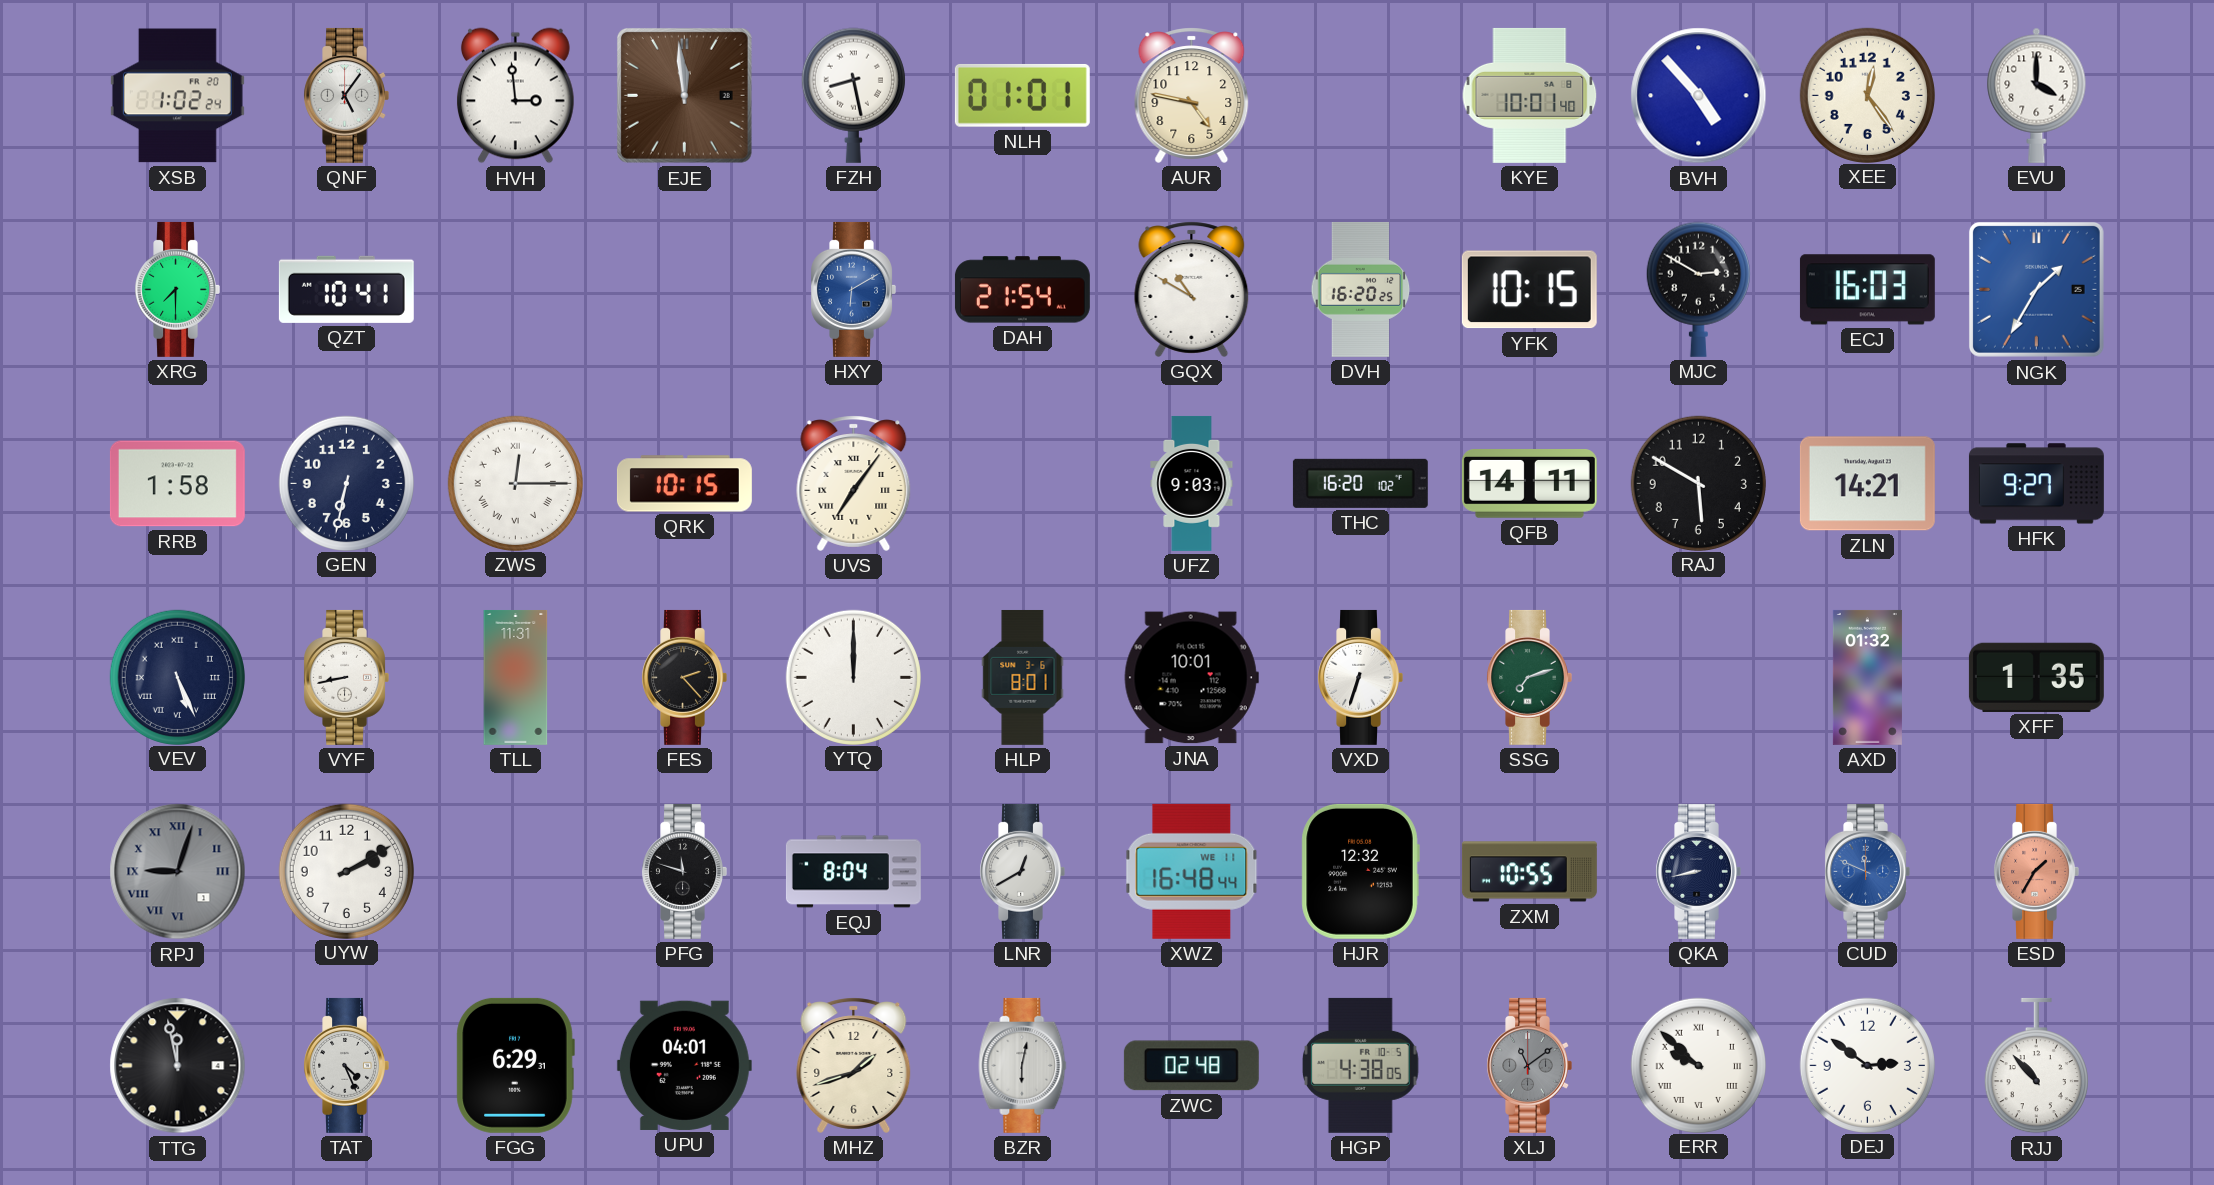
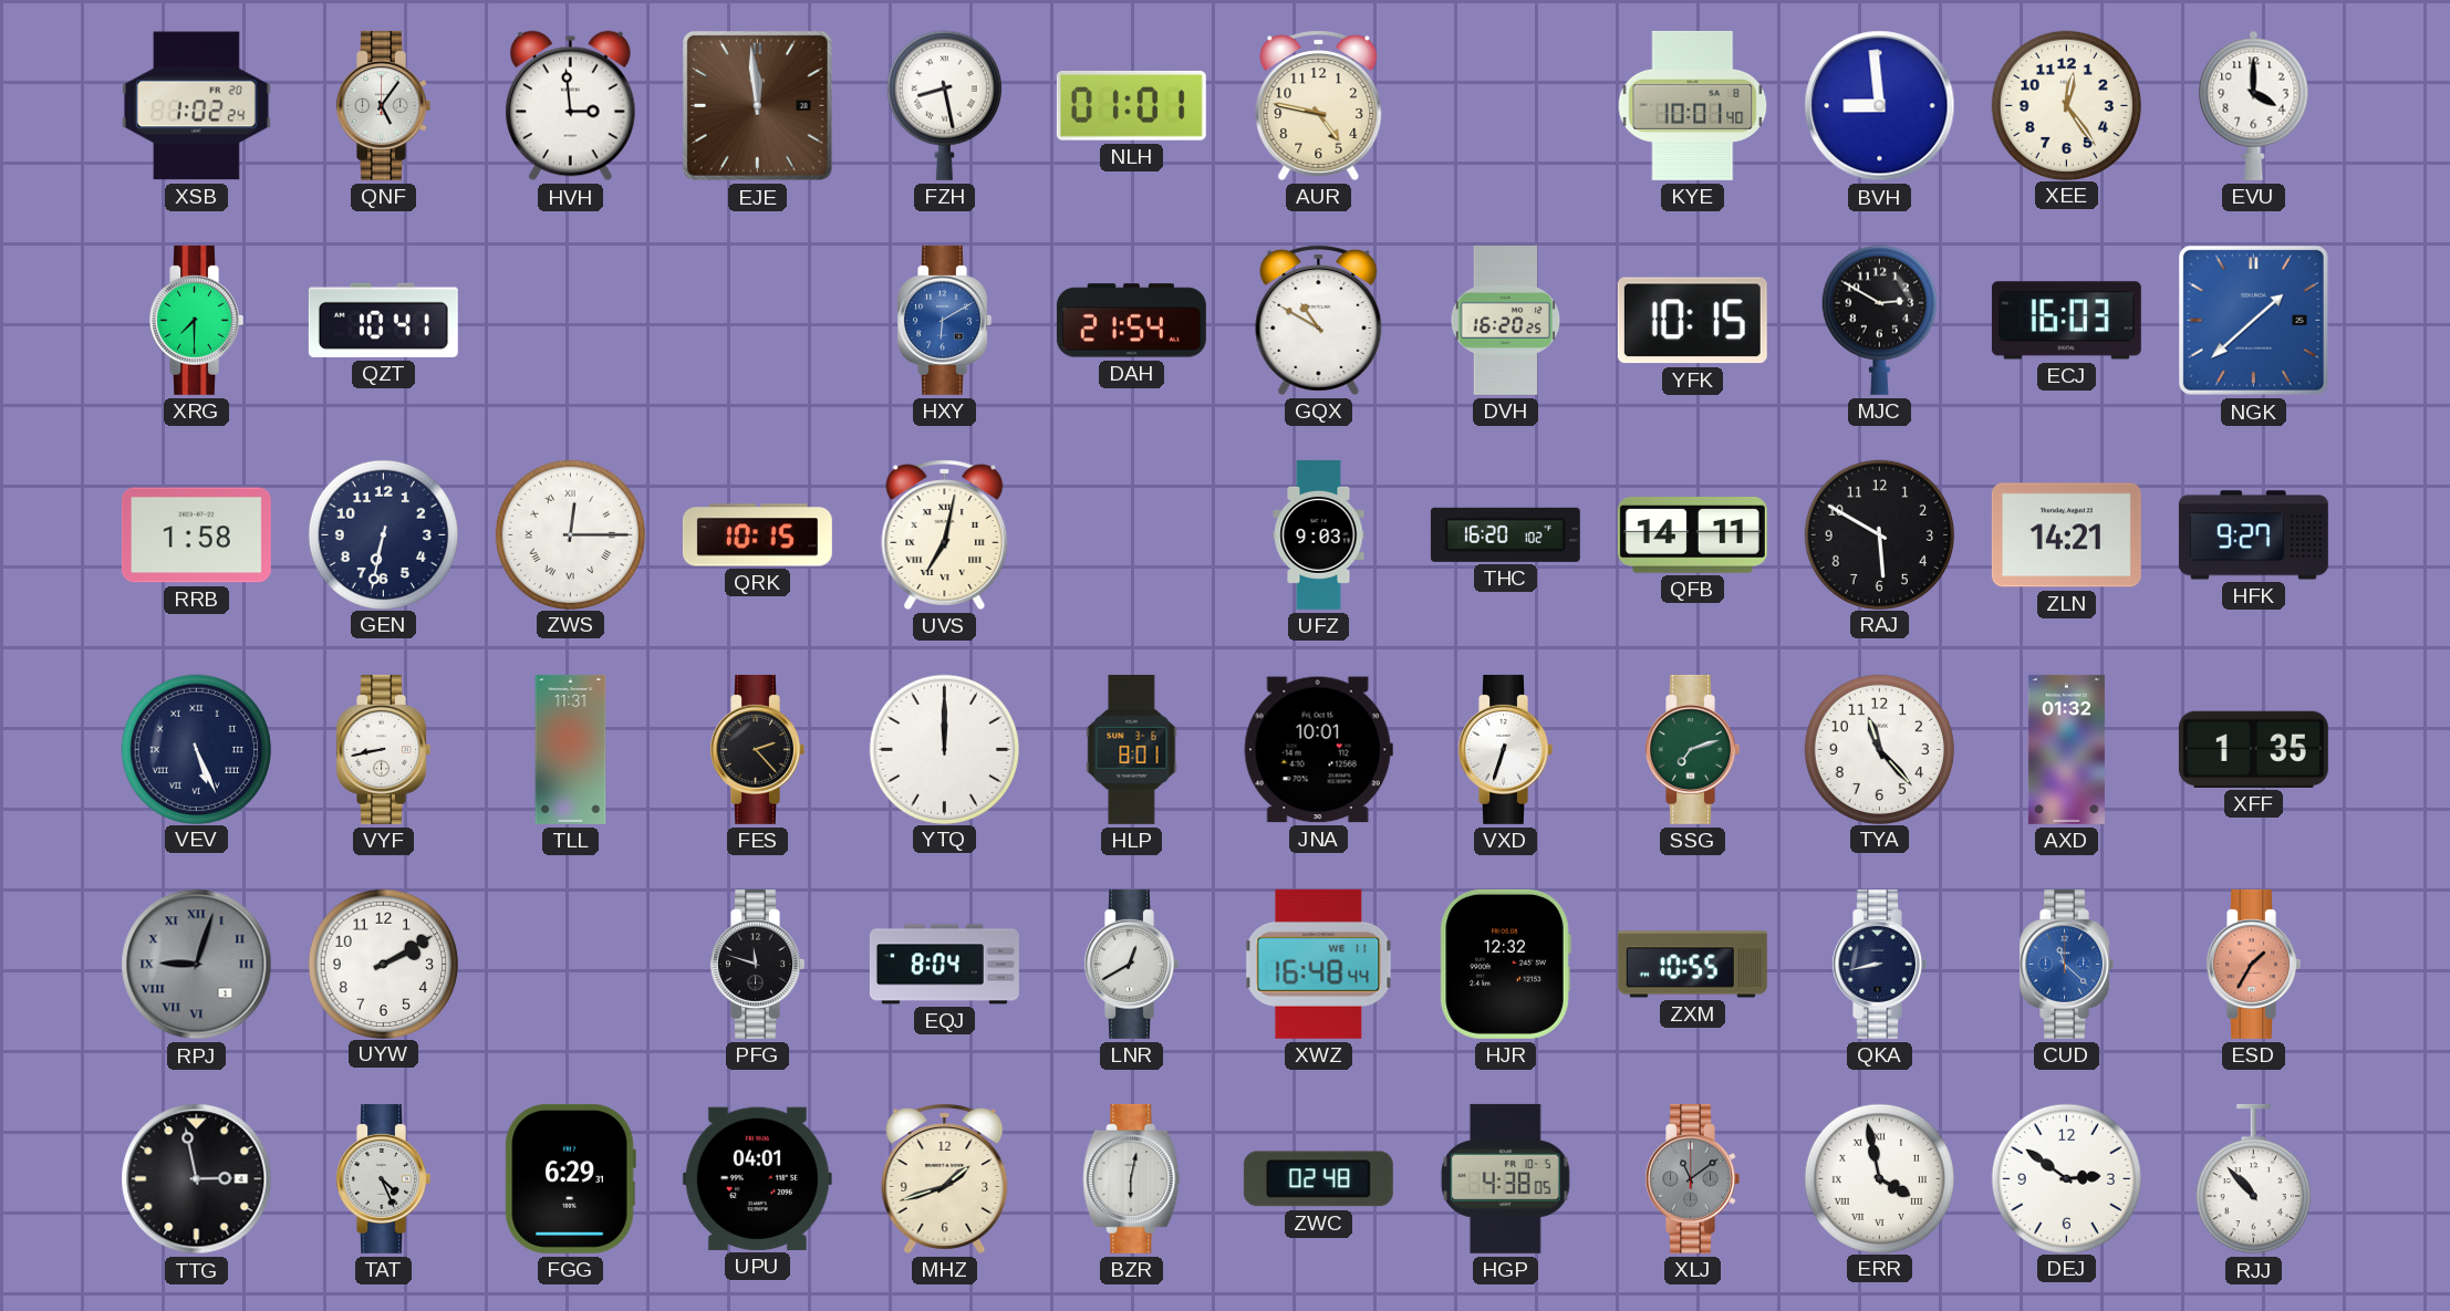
BVH: 4:53 -> 8:59
NGK: 1:35 -> 1:38
UVS: 7:06 -> 7:02
TYA: none -> 11:23
CUD: 11:49 -> 11:22
TTG: 11:58 -> 2:58
ERR: 9:52 -> 3:58
